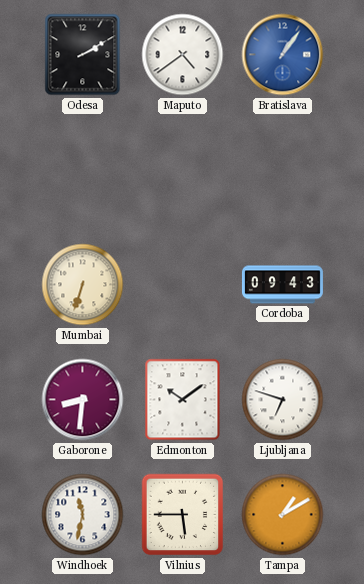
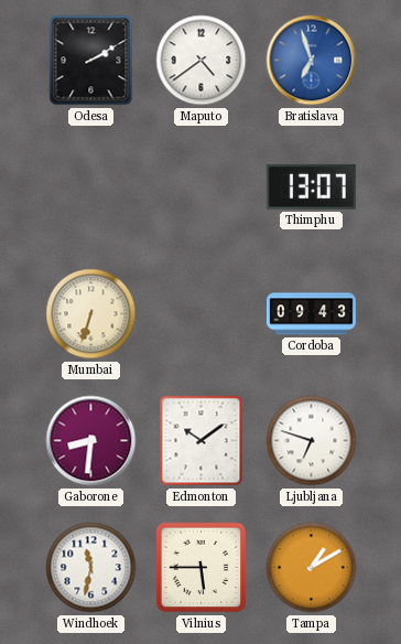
Bratislava: 1:06 -> 6:57
Thimphu: none -> 13:07
